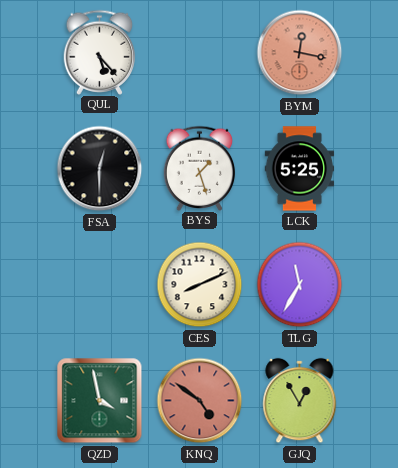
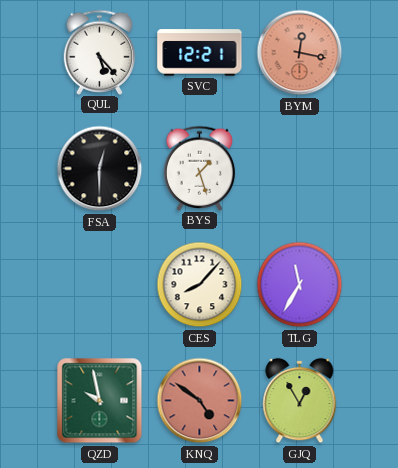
SVC: none -> 12:21
LCK: 5:25 -> none
CES: 8:11 -> 8:07
QZD: 3:58 -> 9:58
